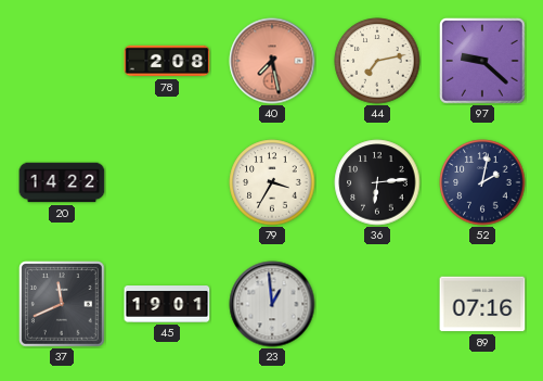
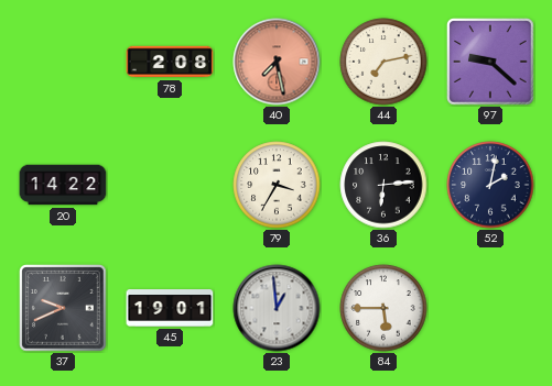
37: 11:41 -> 9:41
84: none -> 5:45
89: 07:16 -> none
